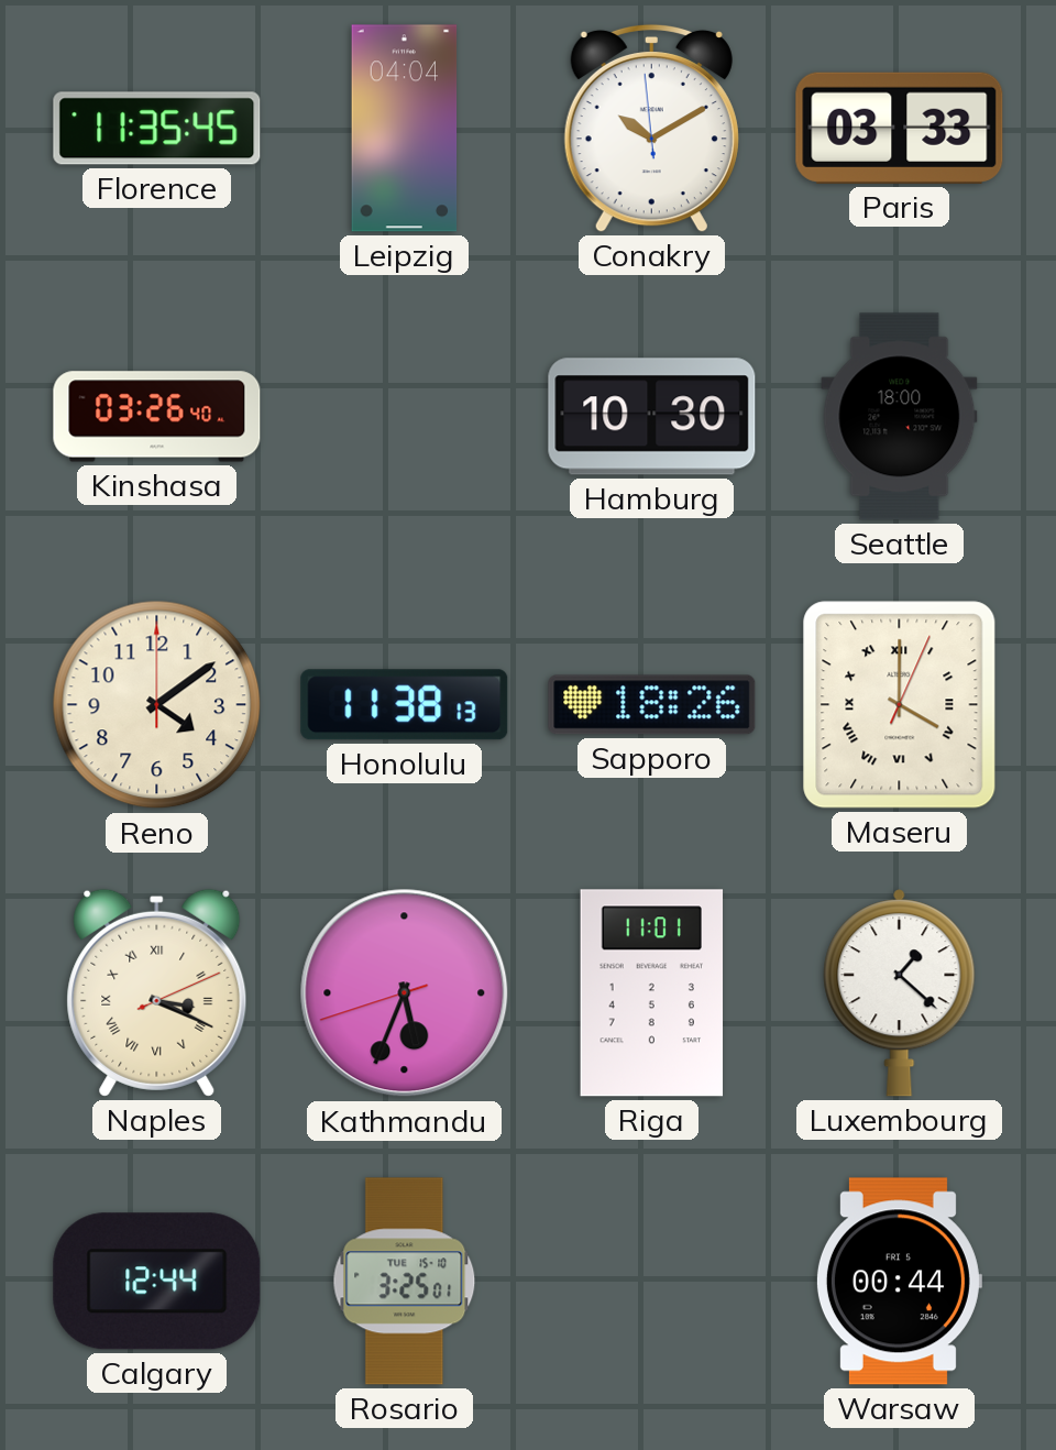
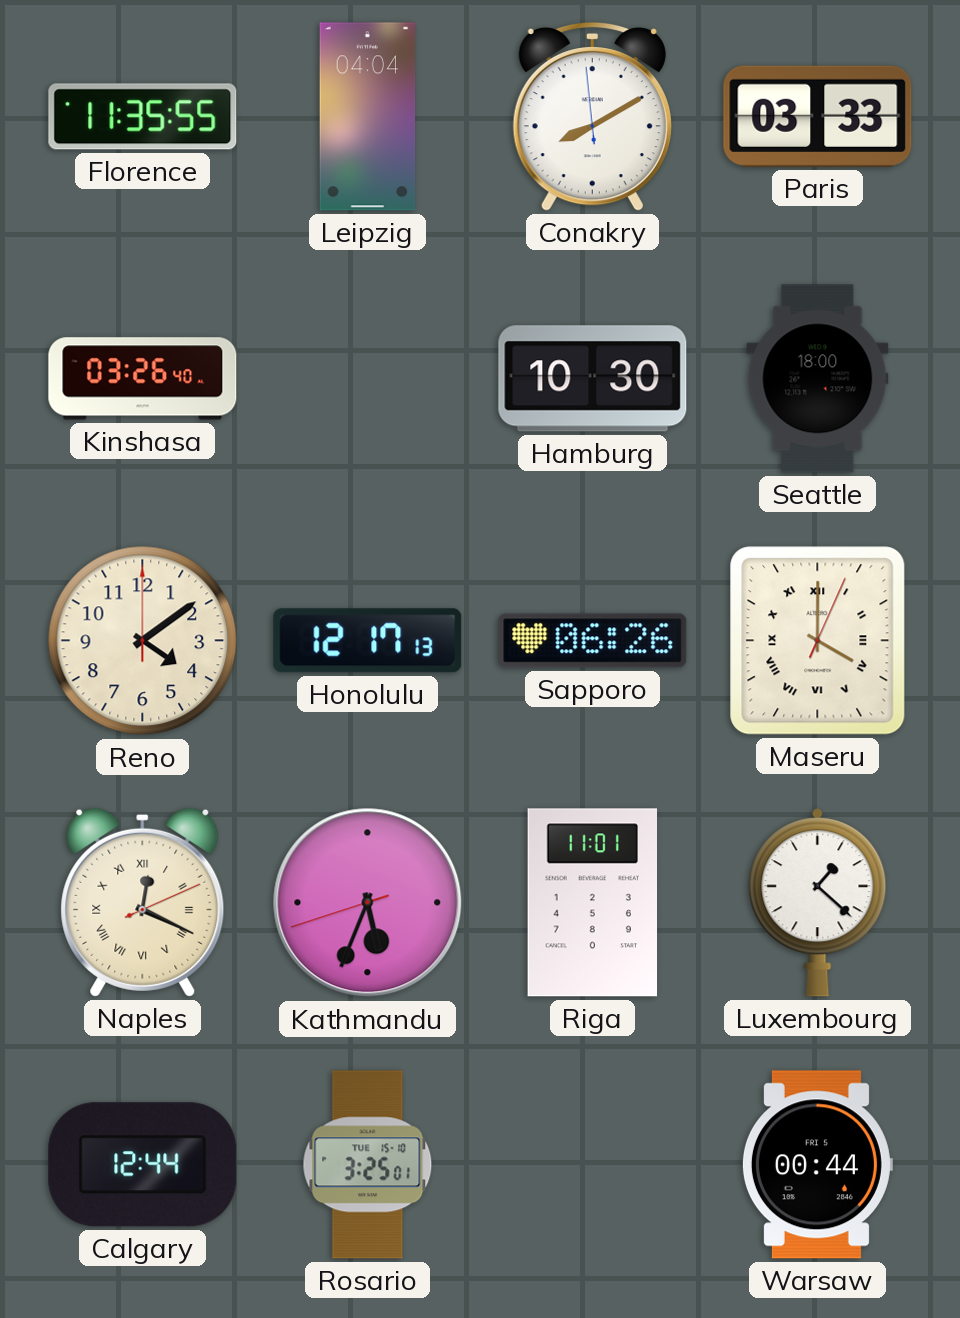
Florence: 11:35:45 -> 11:35:55
Conakry: 10:09 -> 8:09
Honolulu: 11:38 -> 12:17
Sapporo: 18:26 -> 06:26
Naples: 3:19 -> 12:19
